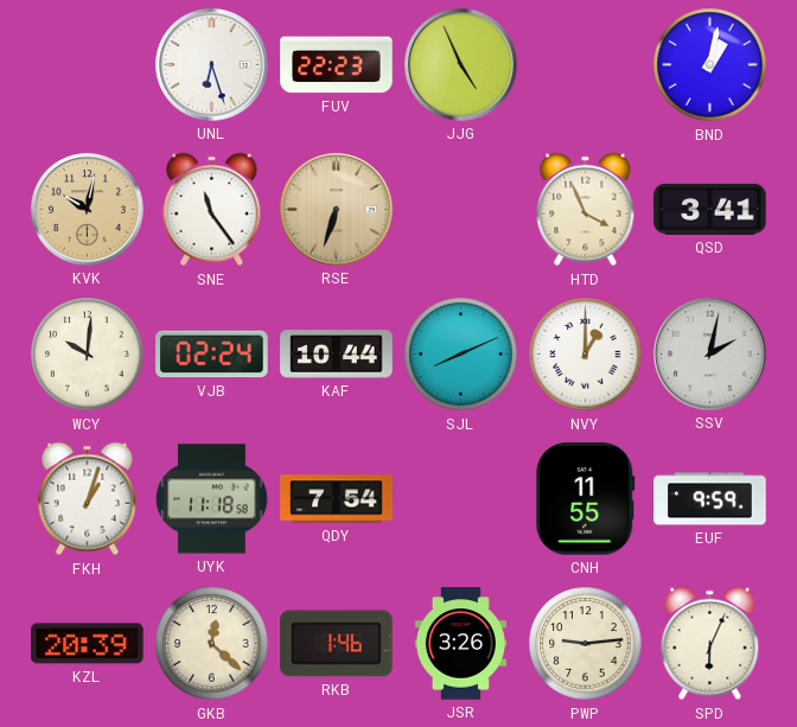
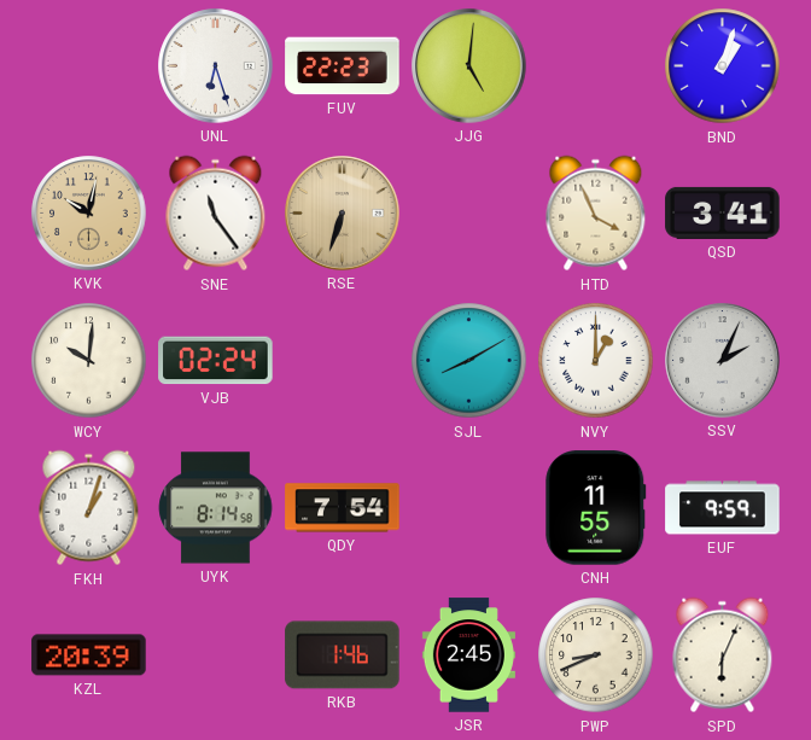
JJG: 4:56 -> 5:01
BND: 1:02 -> 1:03
KAF: 10:44 -> none
SJL: 8:11 -> 8:10
SSV: 2:02 -> 2:04
UYK: 11:18 -> 8:14
GKB: 12:22 -> none
JSR: 3:26 -> 2:45
PWP: 9:14 -> 8:41
